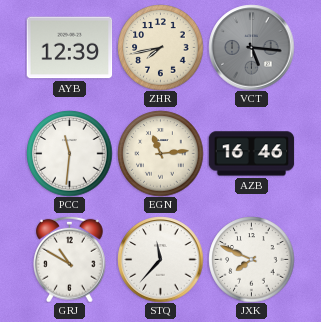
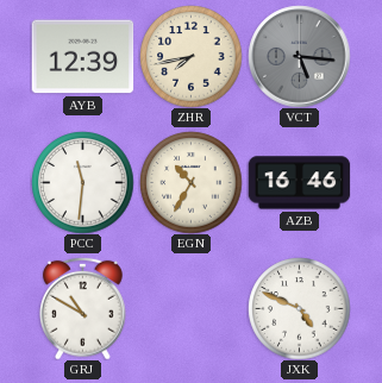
EGN: 11:14 -> 10:35
STQ: 11:37 -> none
JXK: 7:49 -> 4:49
